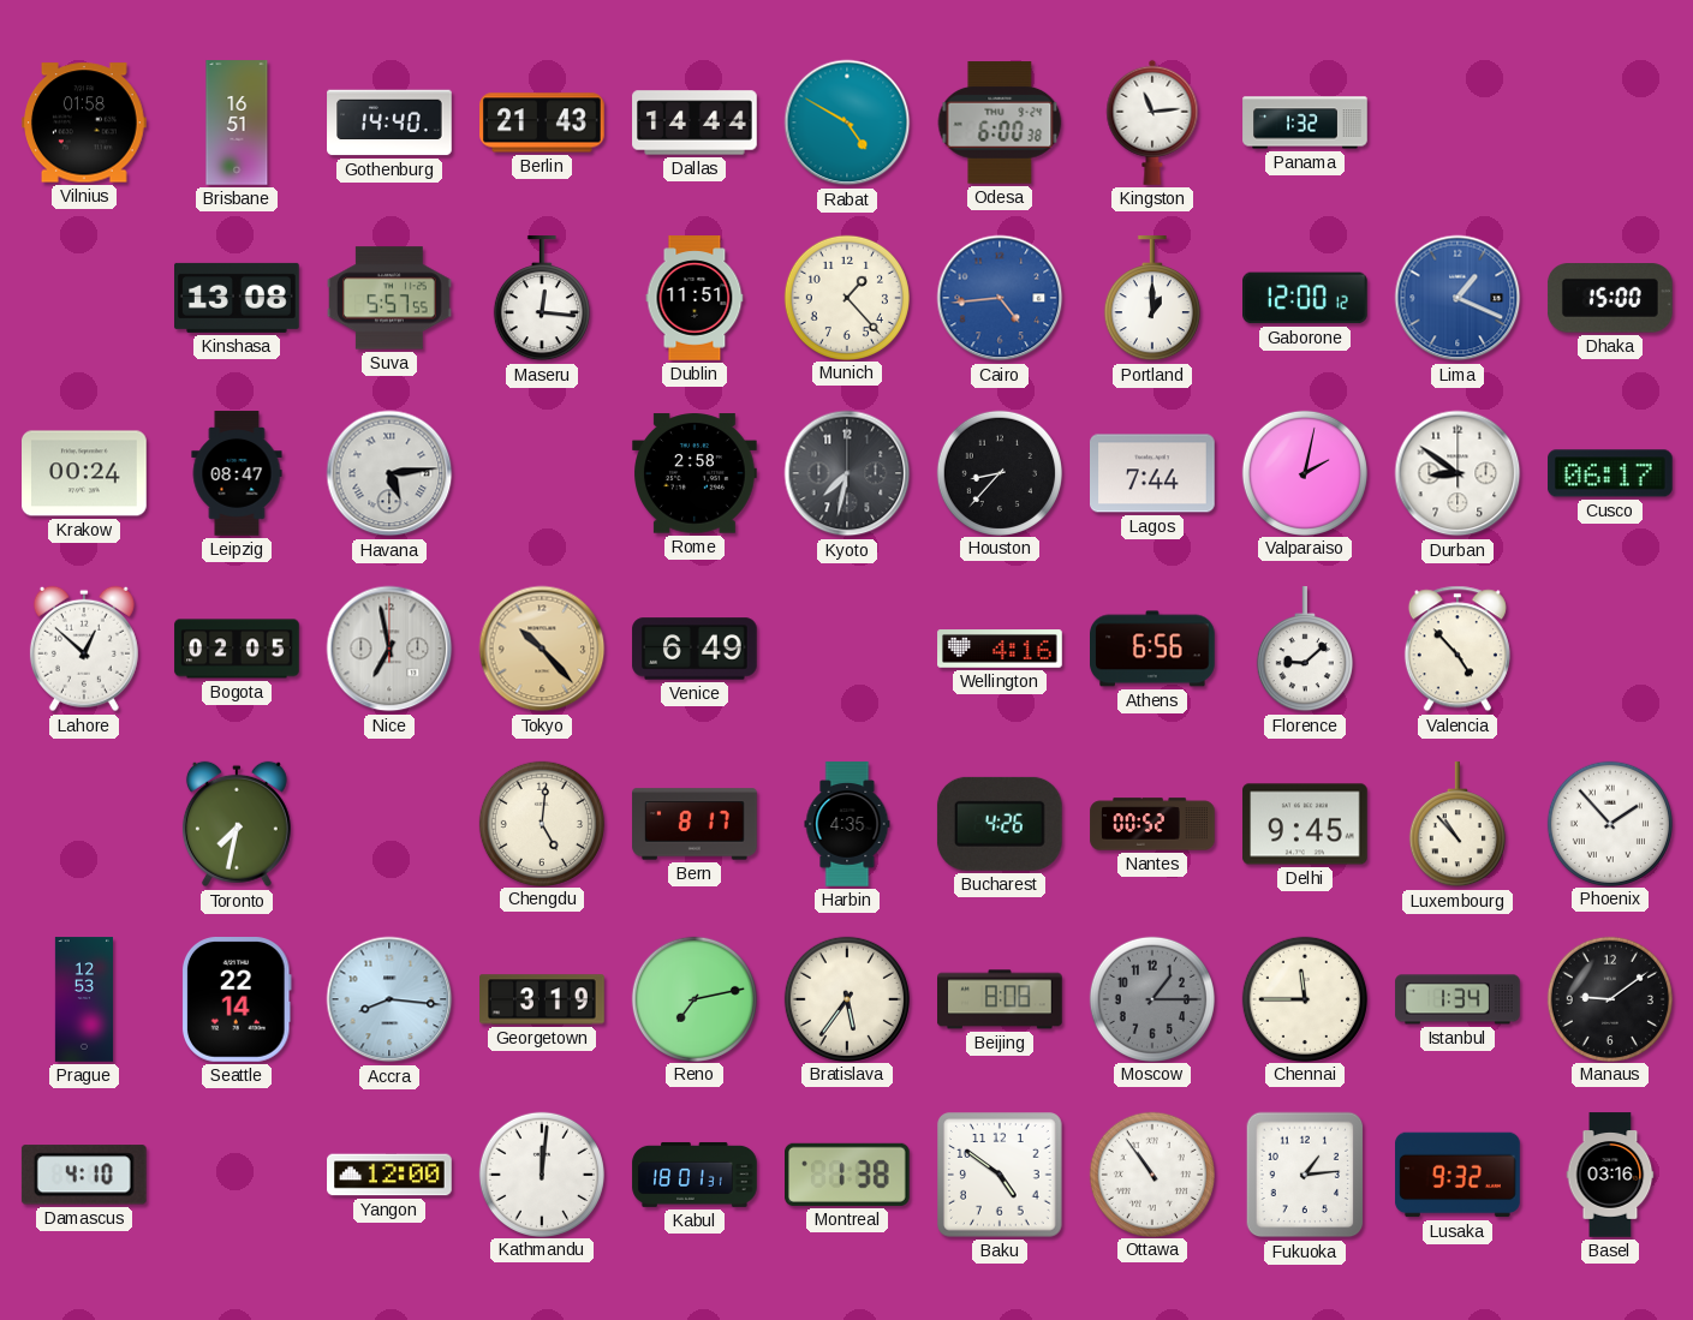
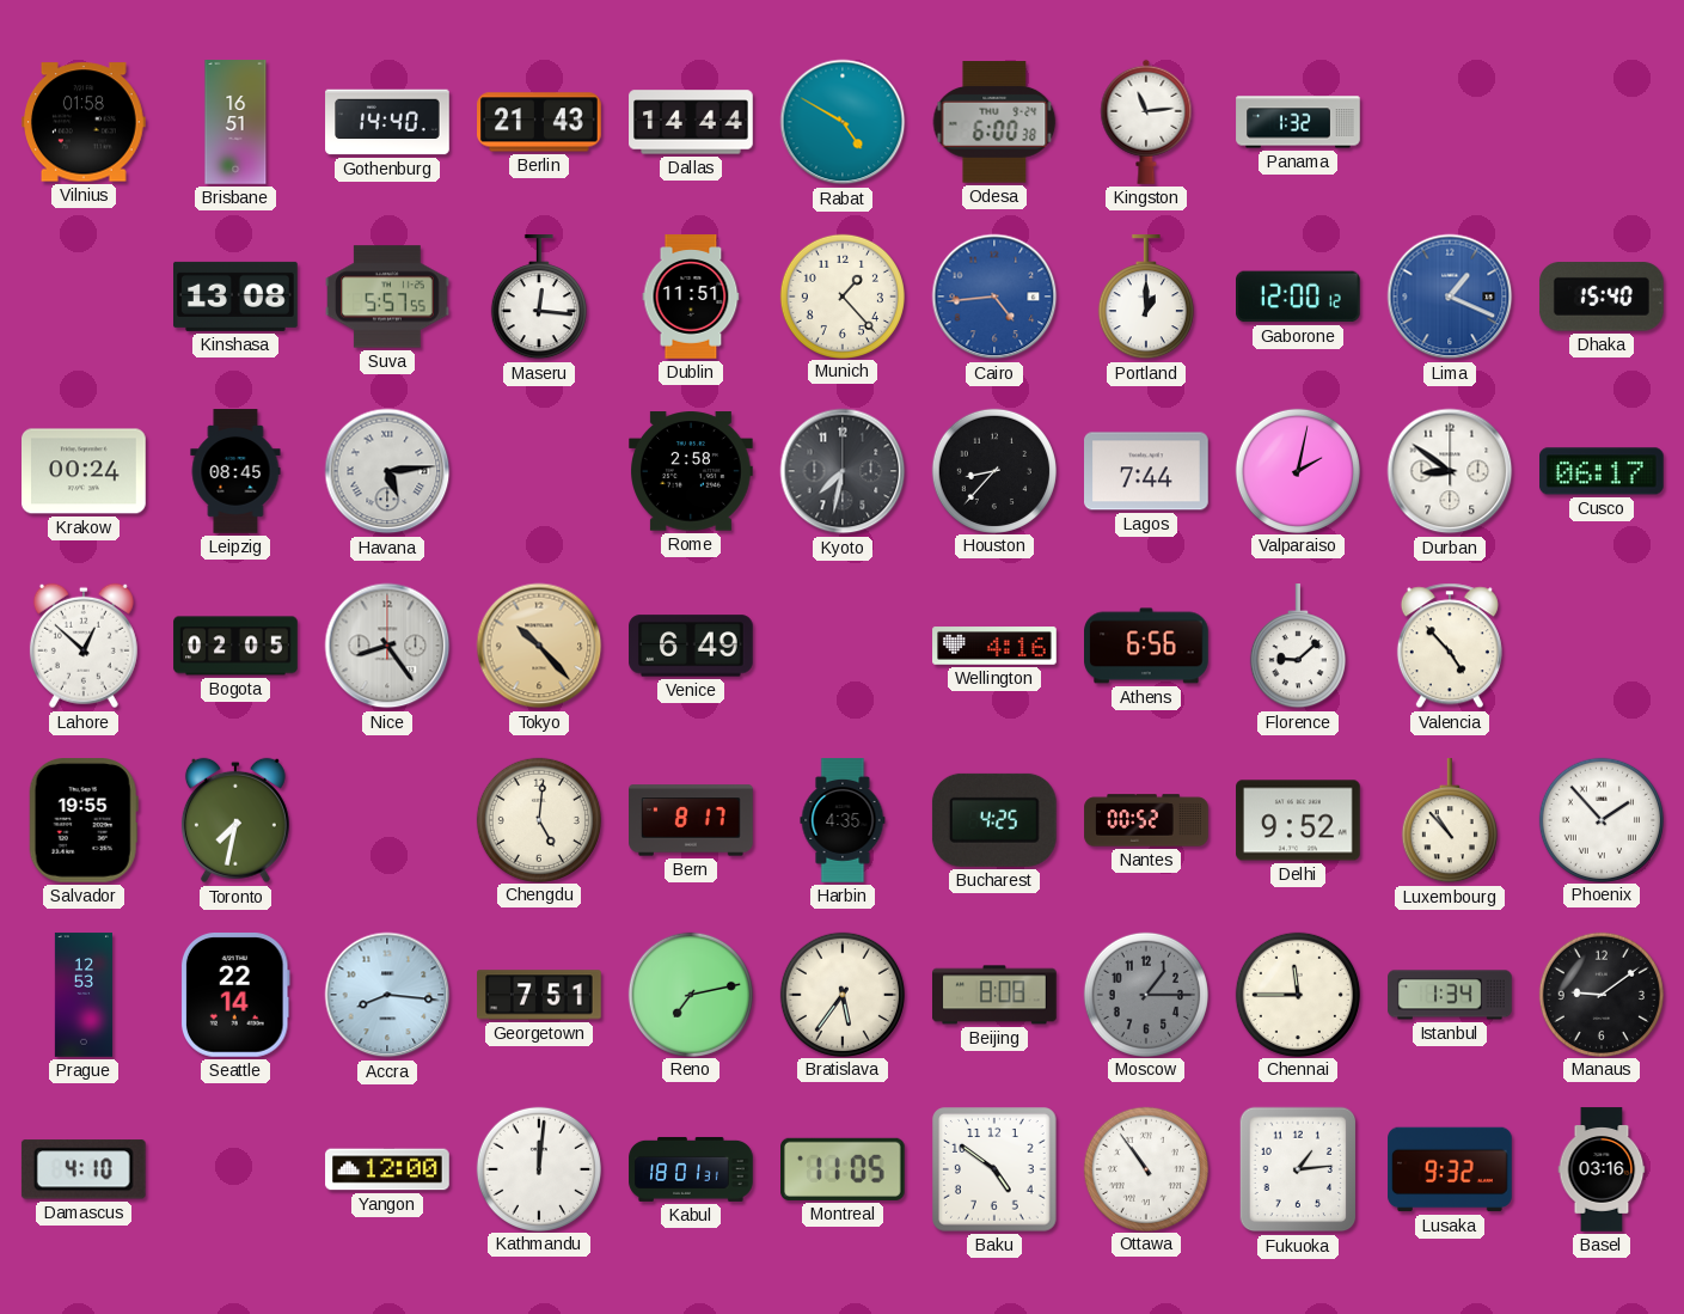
Dhaka: 15:00 -> 15:40
Leipzig: 08:47 -> 08:45
Nice: 6:58 -> 8:24
Salvador: none -> 19:55
Bucharest: 4:26 -> 4:25
Delhi: 9:45 -> 9:52
Georgetown: 3:19 -> 7:51
Montreal: 1:38 -> 11:05
